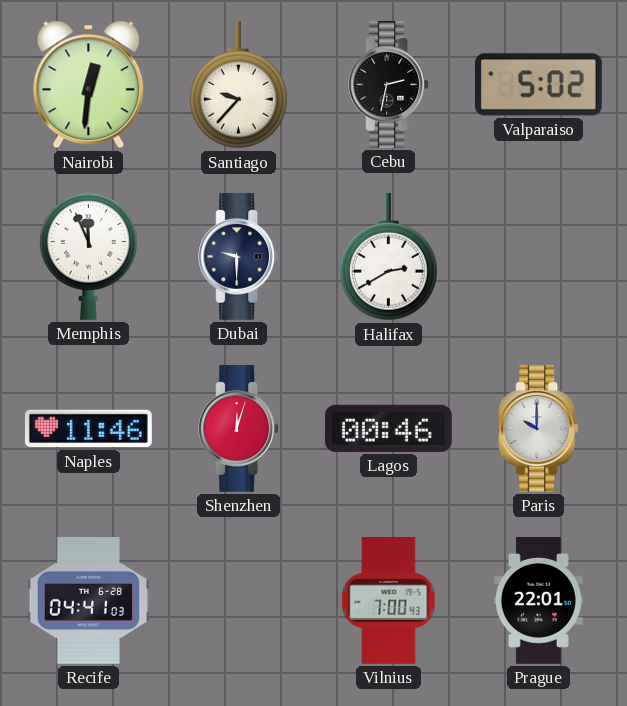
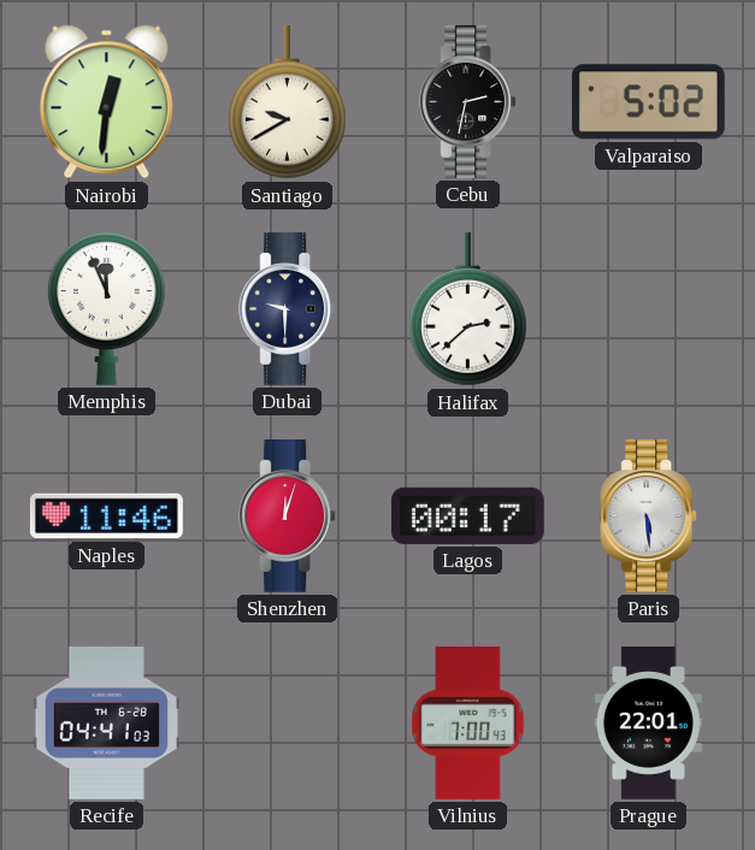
Santiago: 9:37 -> 9:40
Halifax: 2:40 -> 2:38
Lagos: 00:46 -> 00:17
Paris: 10:00 -> 5:29
